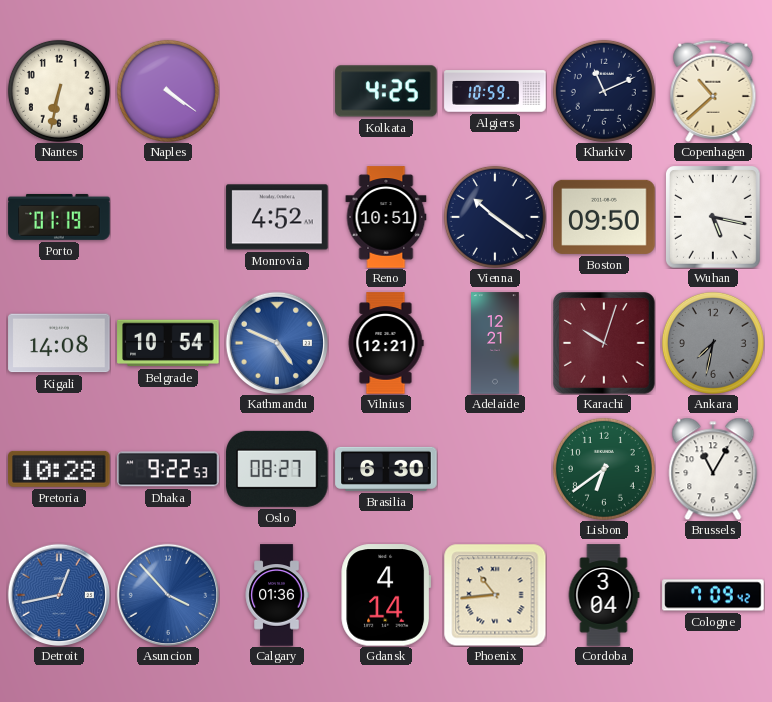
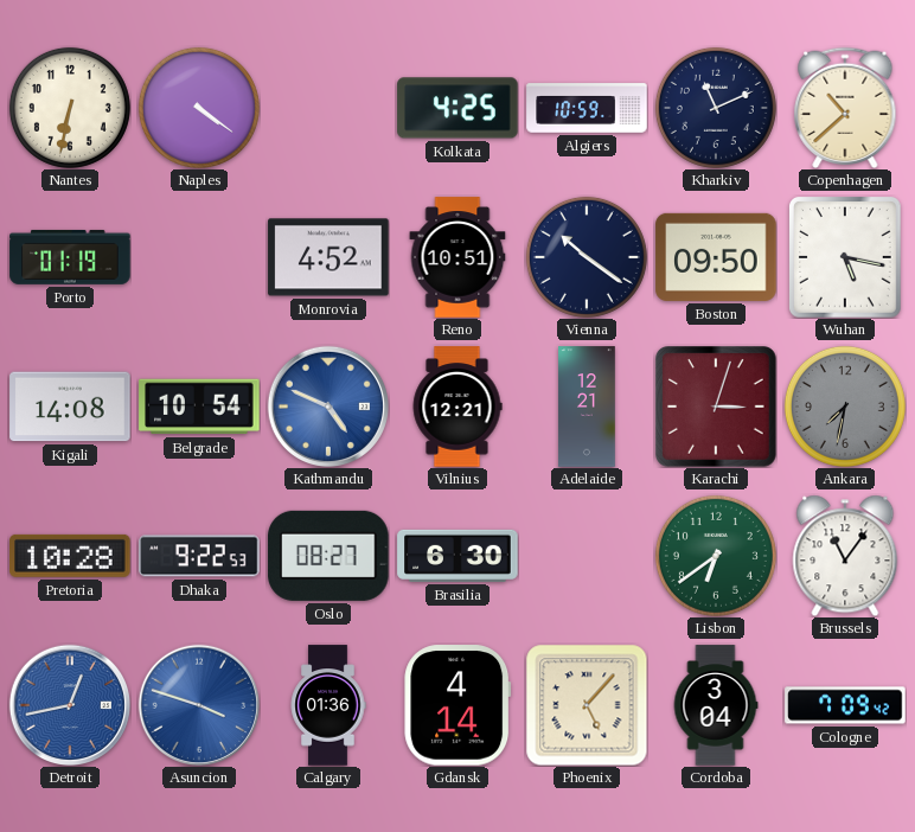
Karachi: 10:03 -> 3:03
Brussels: 11:05 -> 11:06
Asuncion: 3:53 -> 3:48
Phoenix: 10:44 -> 5:07
